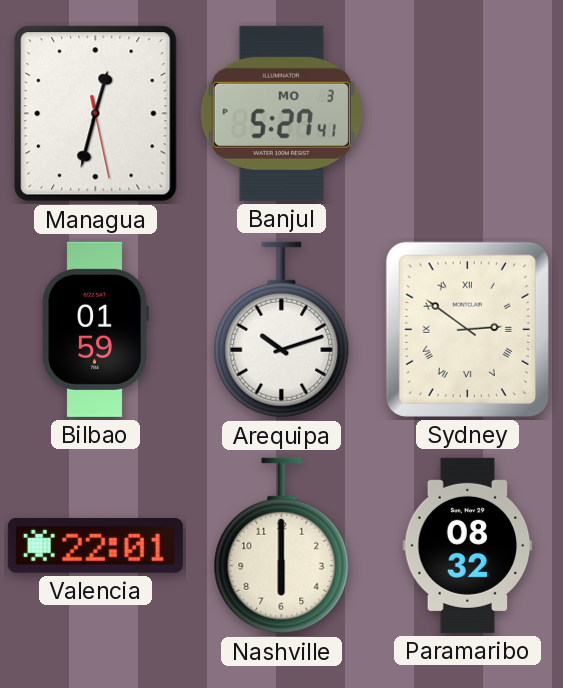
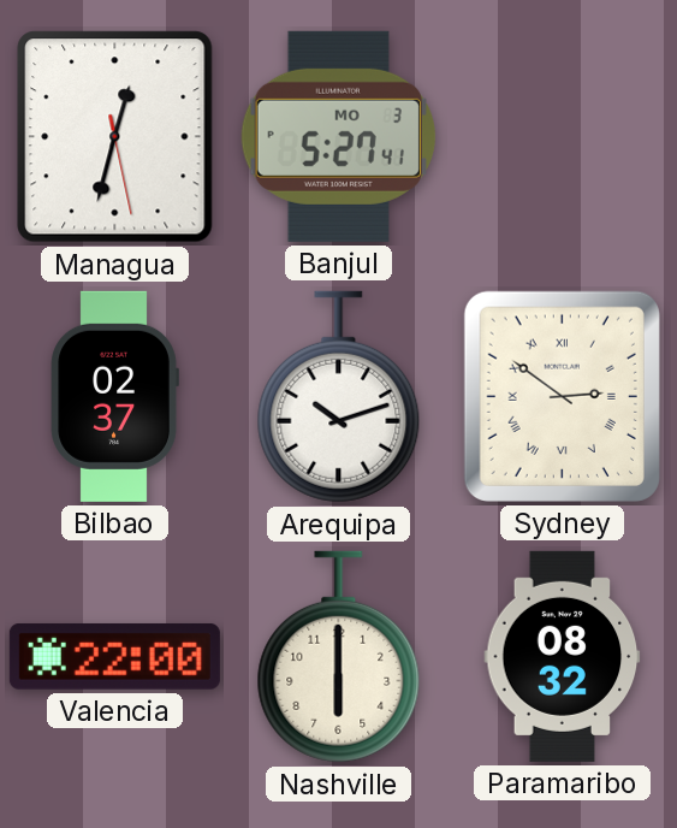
Bilbao: 01:59 -> 02:37
Valencia: 22:01 -> 22:00
